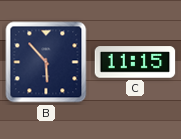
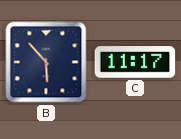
C: 11:15 -> 11:17
